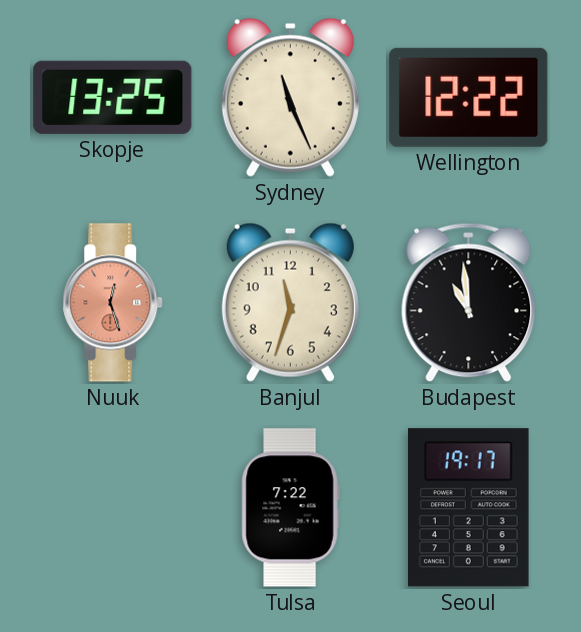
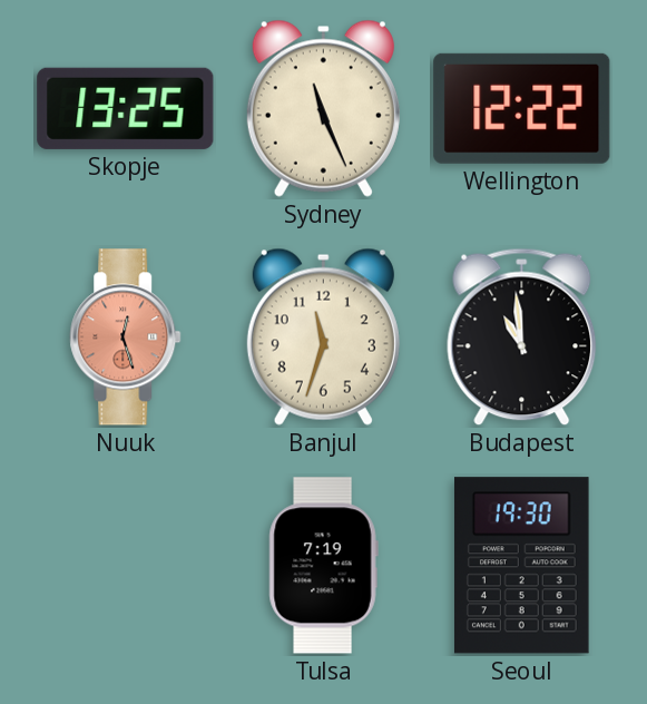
Tulsa: 7:22 -> 7:19
Seoul: 19:17 -> 19:30
